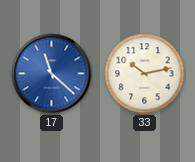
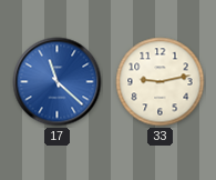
33: 10:13 -> 9:13
